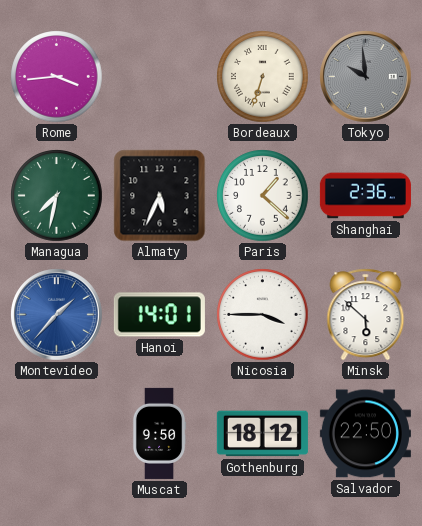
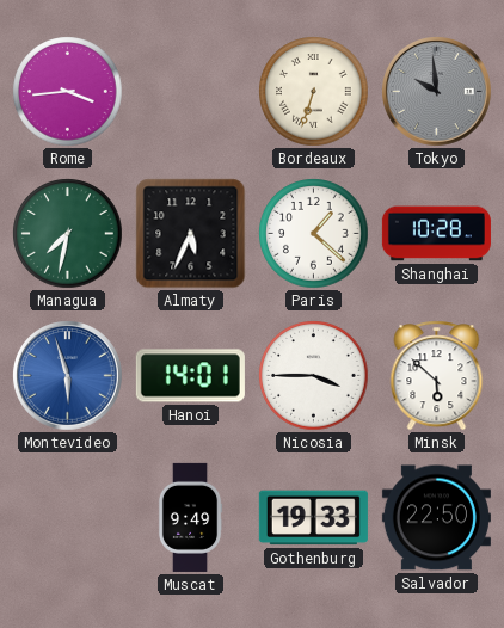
Shanghai: 2:36 -> 10:28
Montevideo: 1:37 -> 5:57
Muscat: 9:50 -> 9:49
Gothenburg: 18:12 -> 19:33
